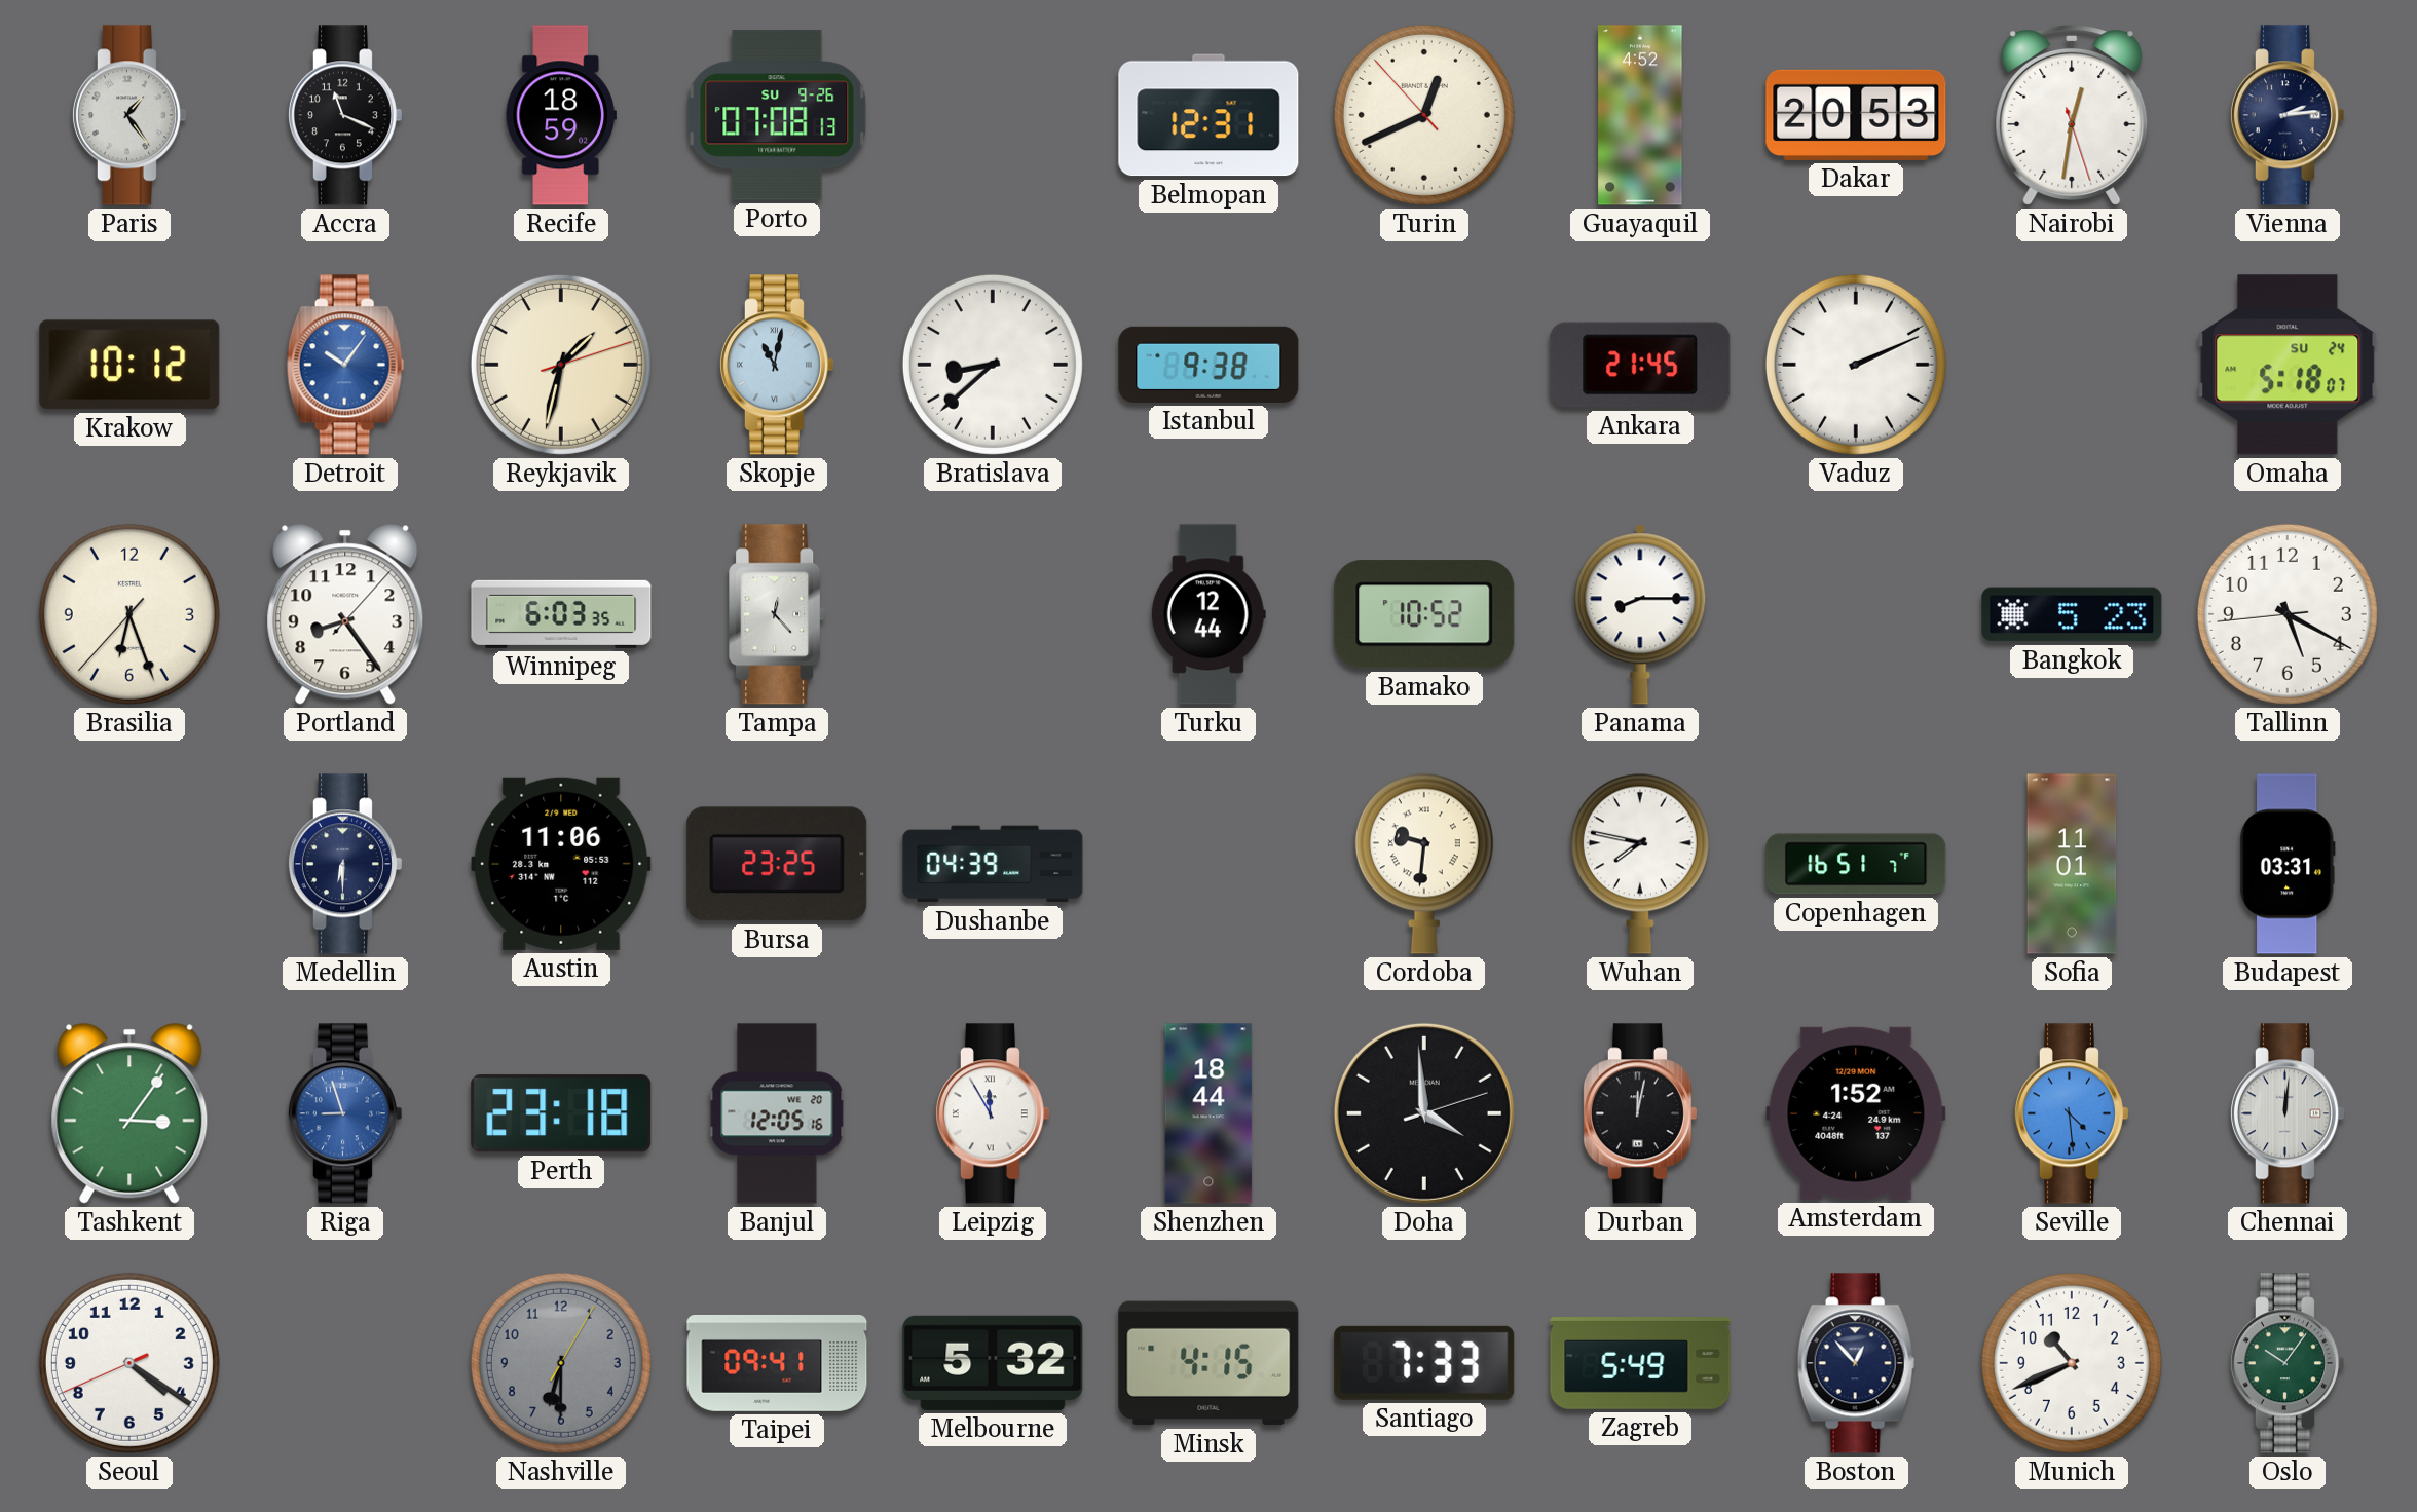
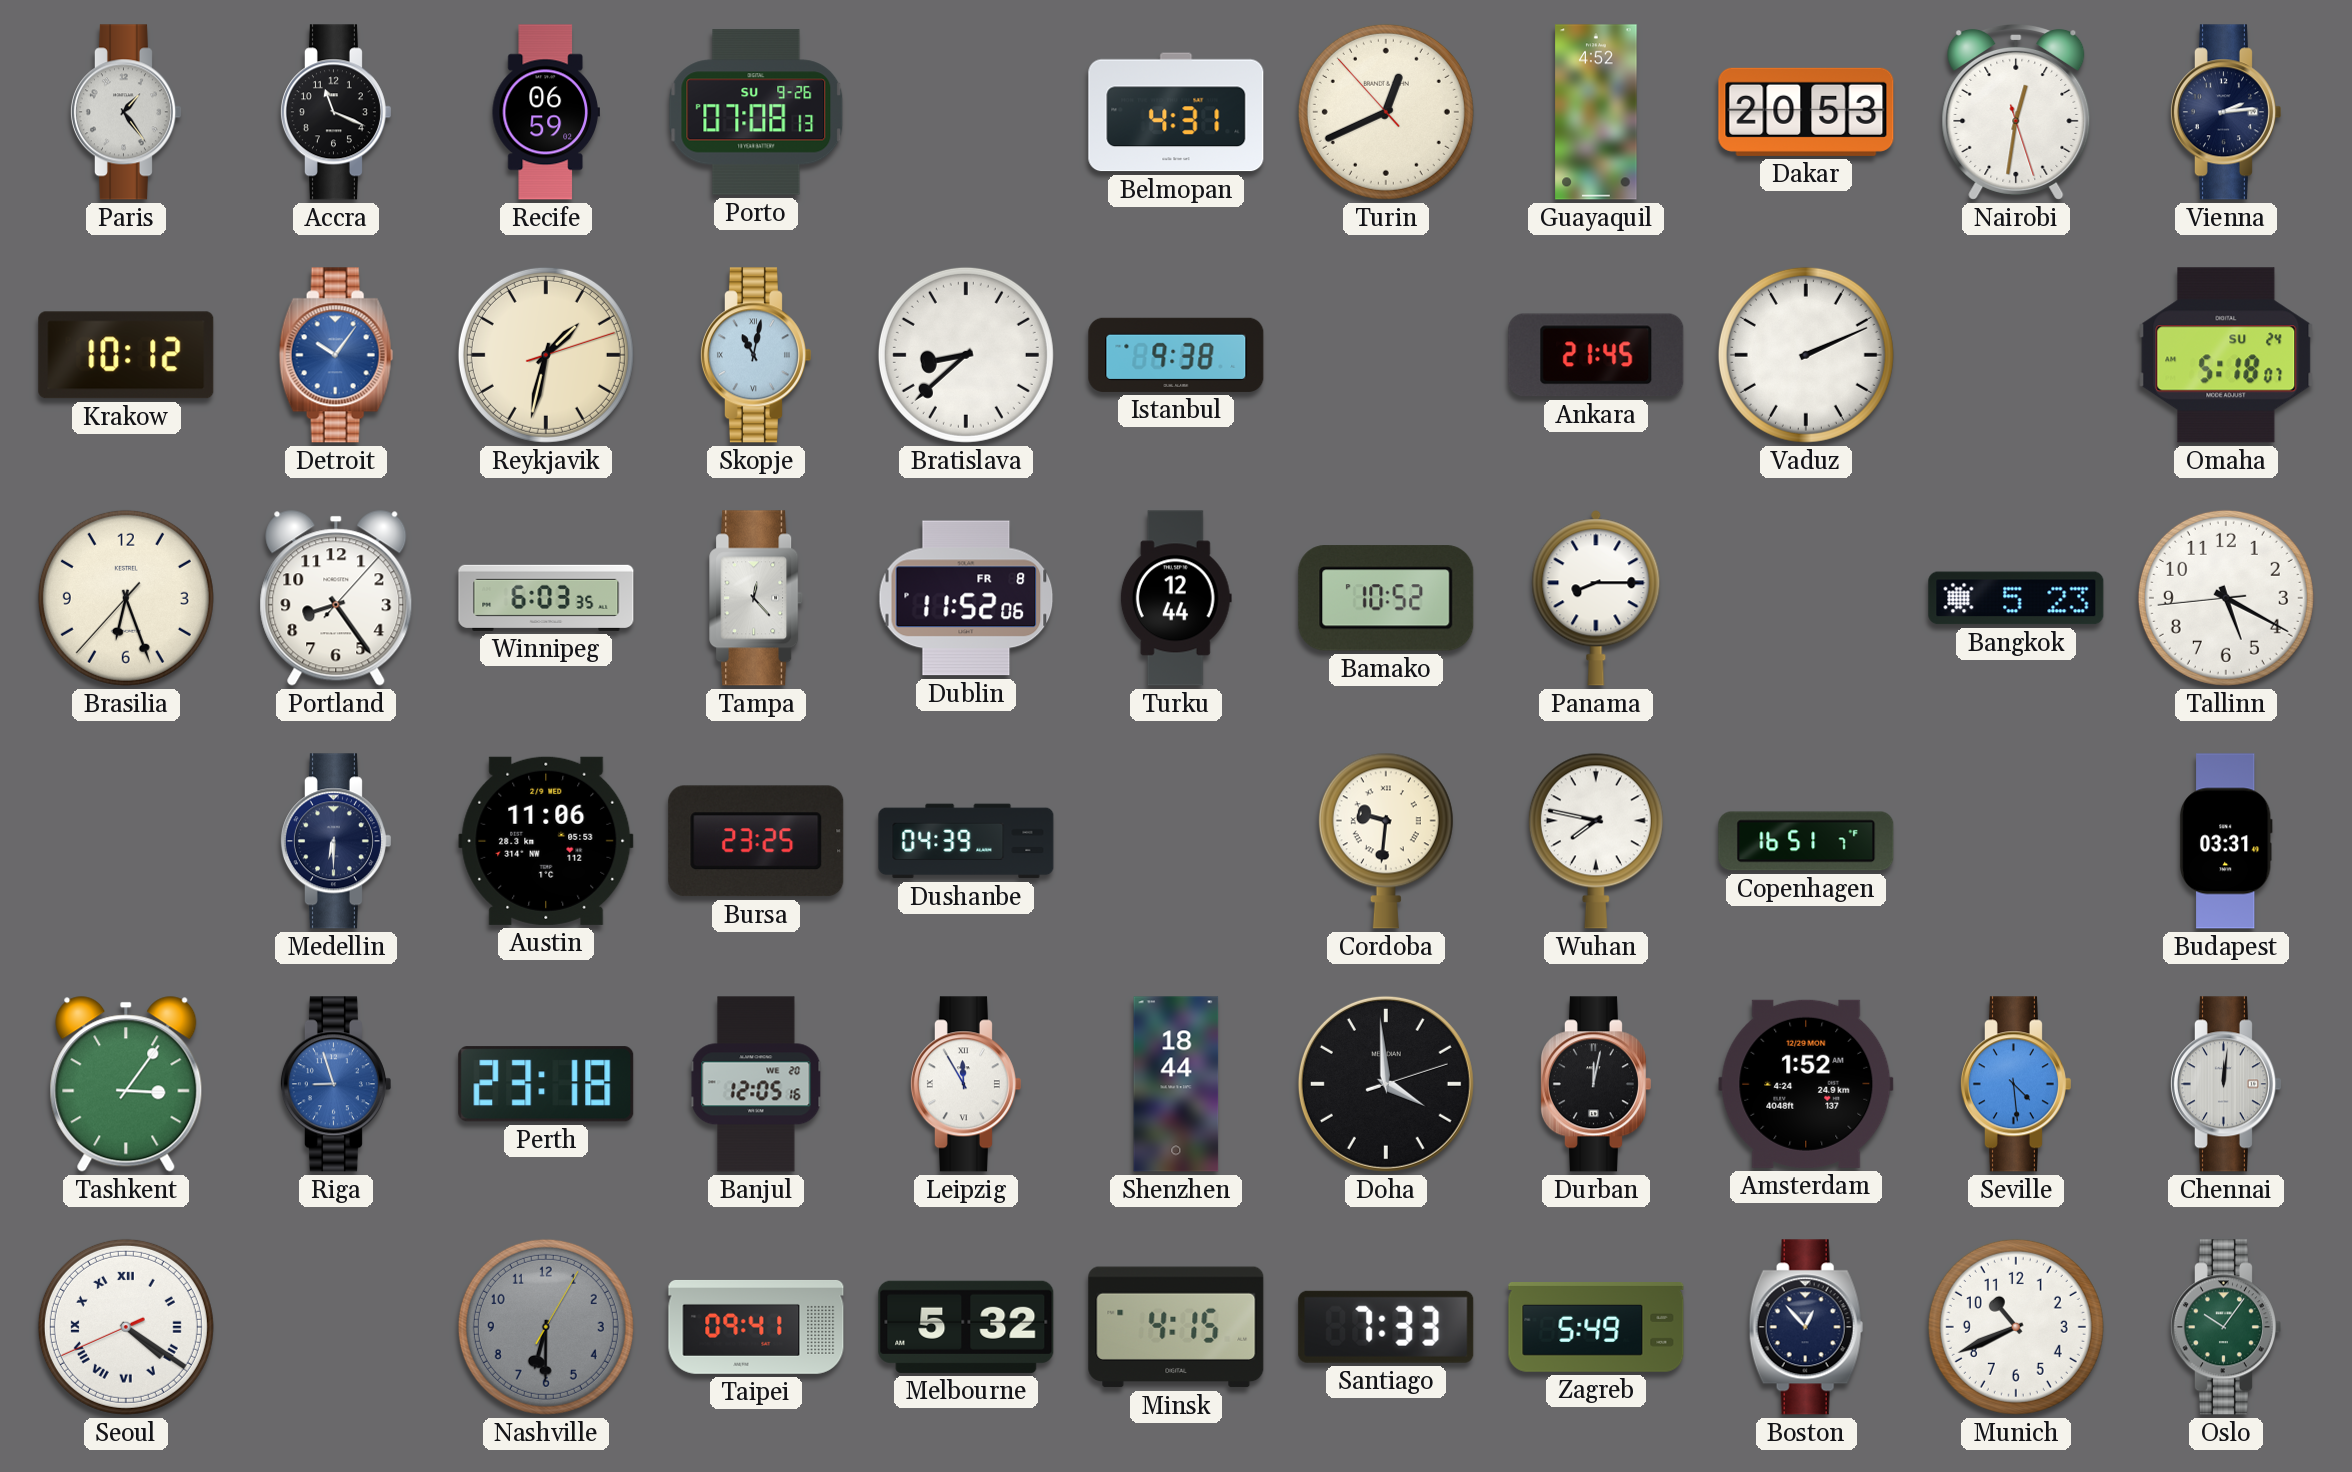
Recife: 18:59 -> 06:59
Belmopan: 12:31 -> 4:31
Dublin: none -> 11:52
Sofia: 11:01 -> none
Seoul numerals: Arabic -> Roman
